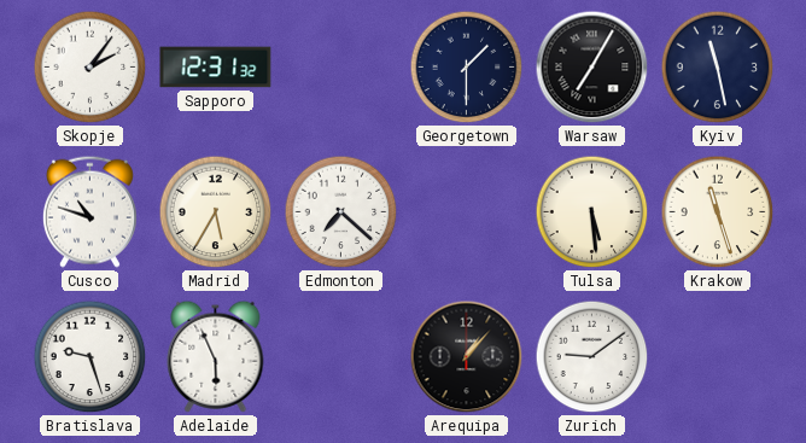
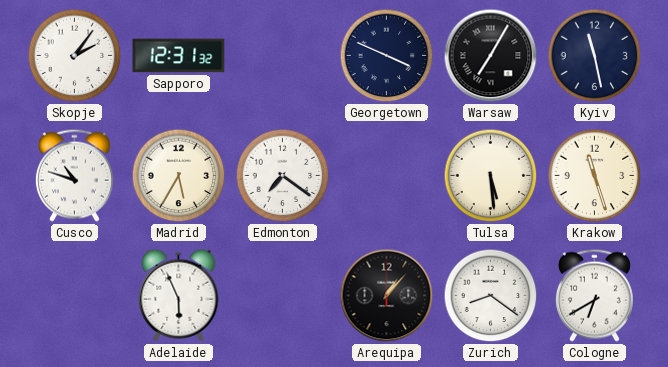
Georgetown: 1:30 -> 3:49
Edmonton: 7:22 -> 7:21
Bratislava: 9:27 -> none
Zurich: 9:09 -> 8:21
Cologne: none -> 6:40
